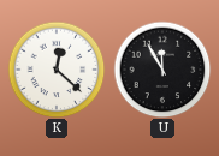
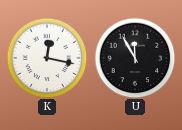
K: 12:22 -> 12:17
